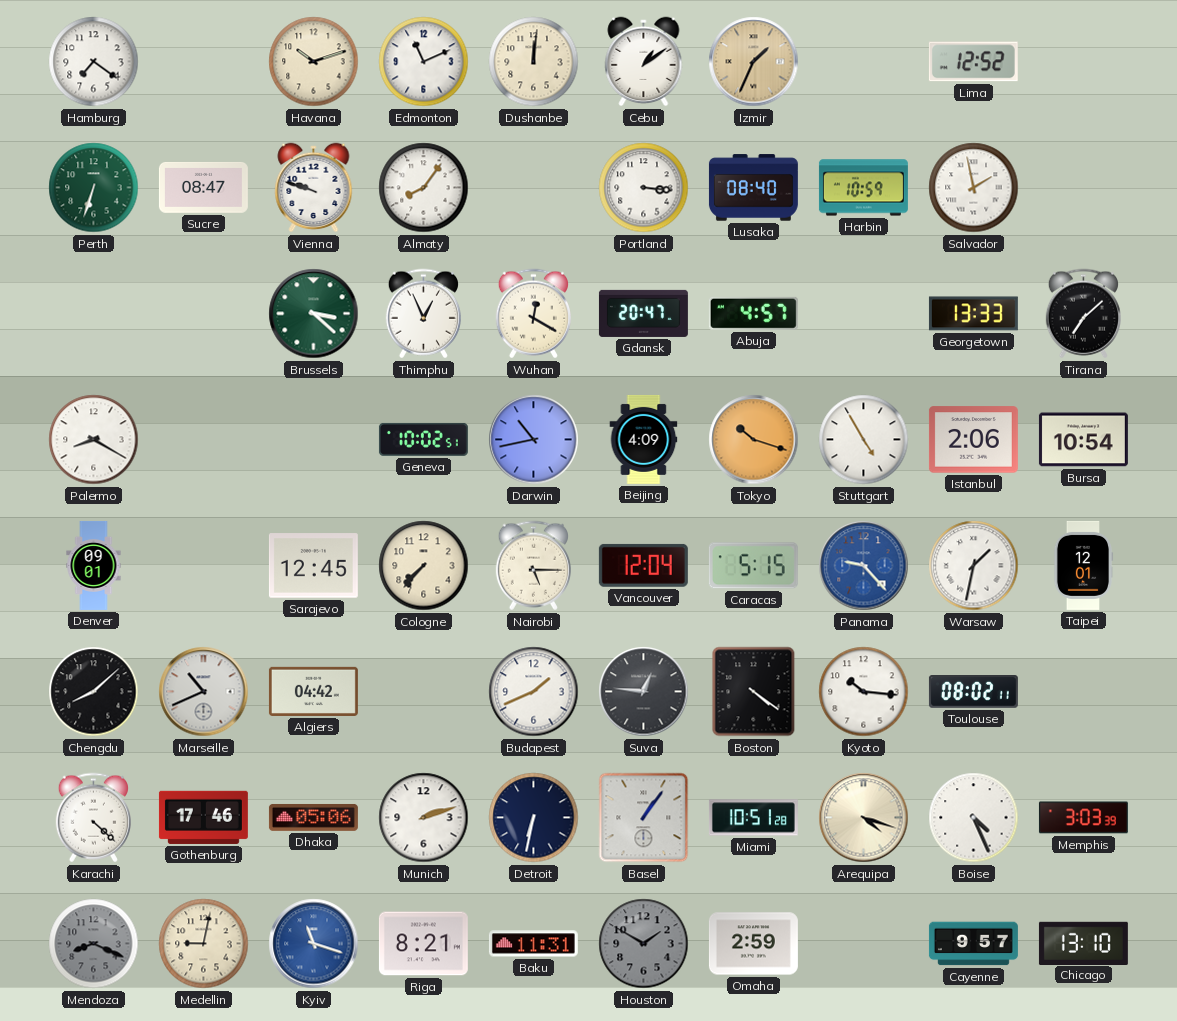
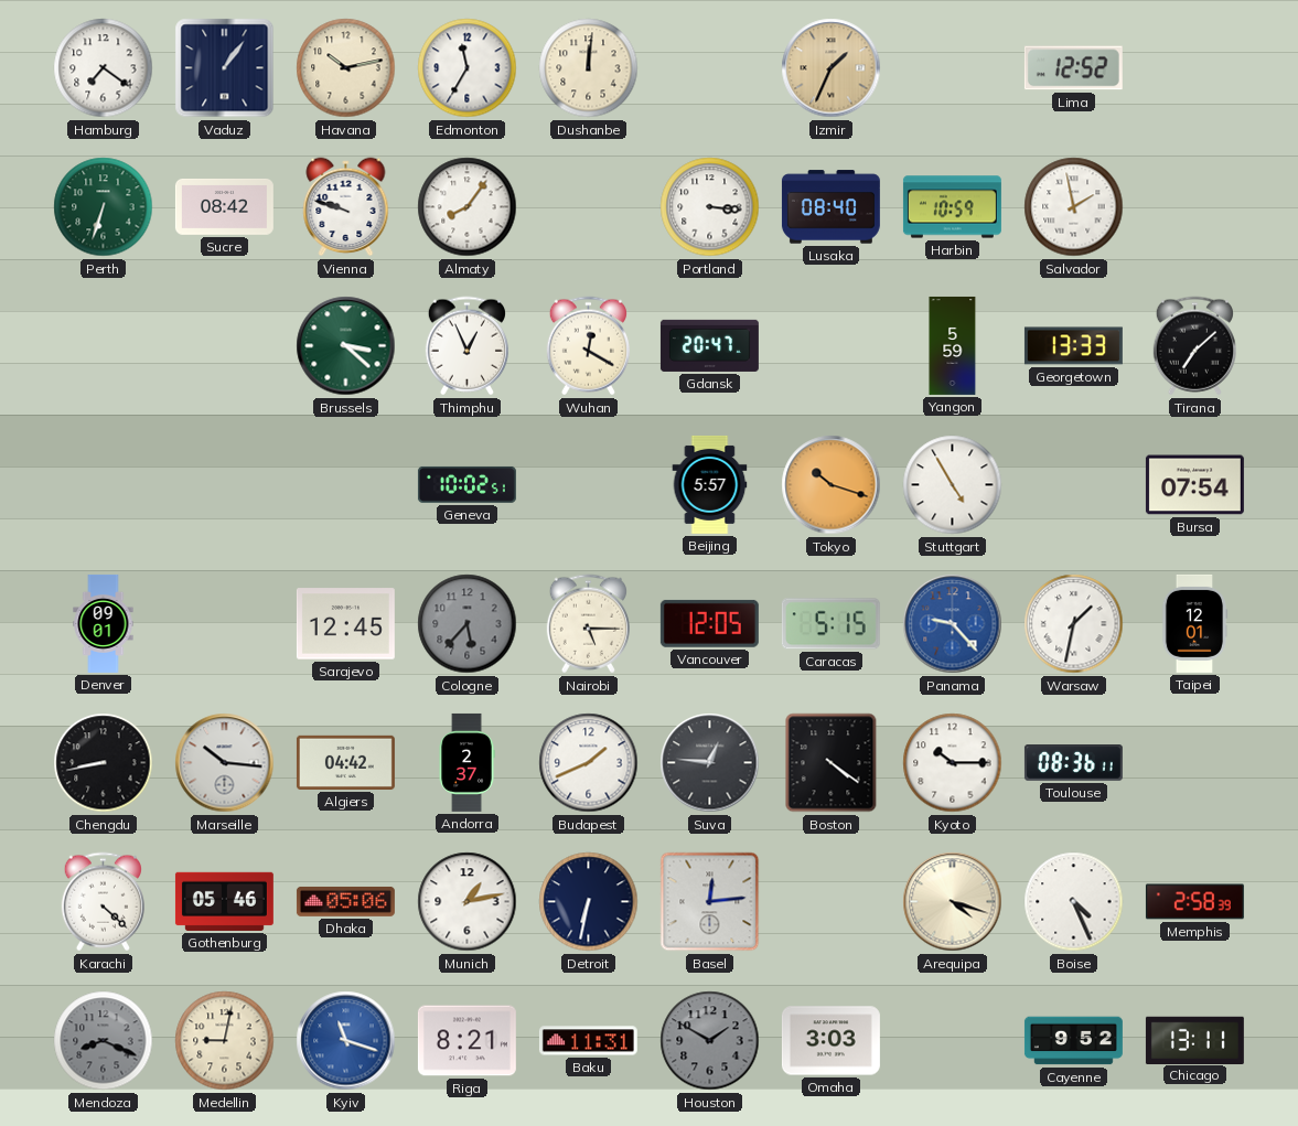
Vaduz: none -> 1:06
Havana: 10:12 -> 10:13
Edmonton: 11:11 -> 11:35
Cebu: 1:09 -> none
Sucre: 08:47 -> 08:42
Abuja: 4:57 -> none
Yangon: none -> 5:59
Palermo: 8:20 -> none
Darwin: 10:43 -> none
Beijing: 4:09 -> 5:57
Istanbul: 2:06 -> none
Bursa: 10:54 -> 07:54
Cologne: 7:37 -> 5:37
Cologne dial: cream -> grey
Vancouver: 12:04 -> 12:05
Chengdu: 8:08 -> 8:43
Marseille: 10:41 -> 10:16
Andorra: none -> 2:37
Kyoto: 10:16 -> 10:15
Toulouse: 08:02 -> 08:36
Gothenburg: 17:46 -> 05:46
Munich: 2:12 -> 1:13
Basel: 1:06 -> 12:14
Miami: 10:51 -> none
Memphis: 3:03 -> 2:58
Omaha: 2:59 -> 3:03
Cayenne: 9:57 -> 9:52
Chicago: 13:10 -> 13:11
